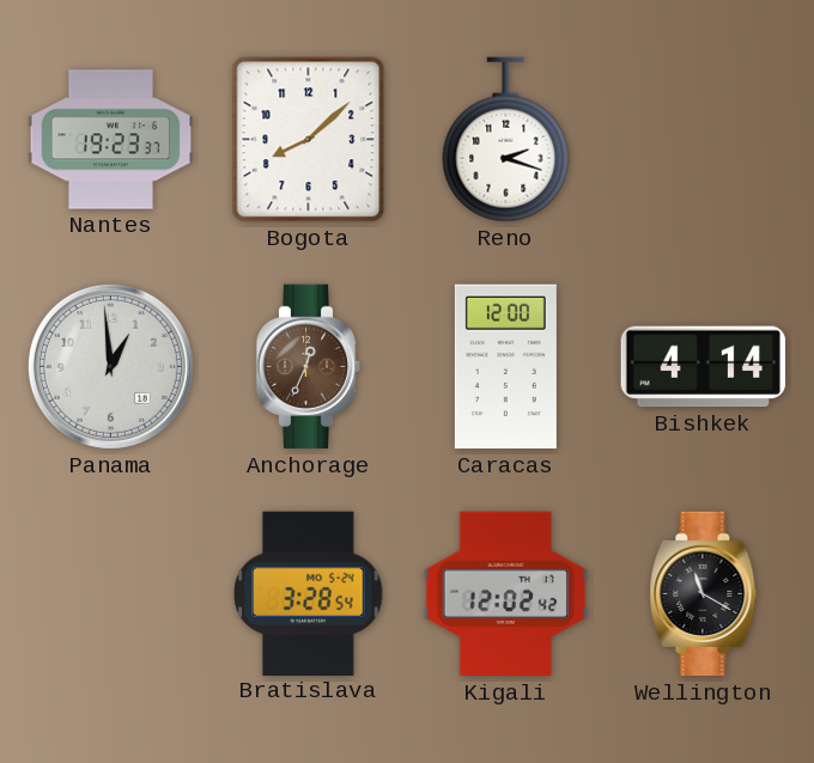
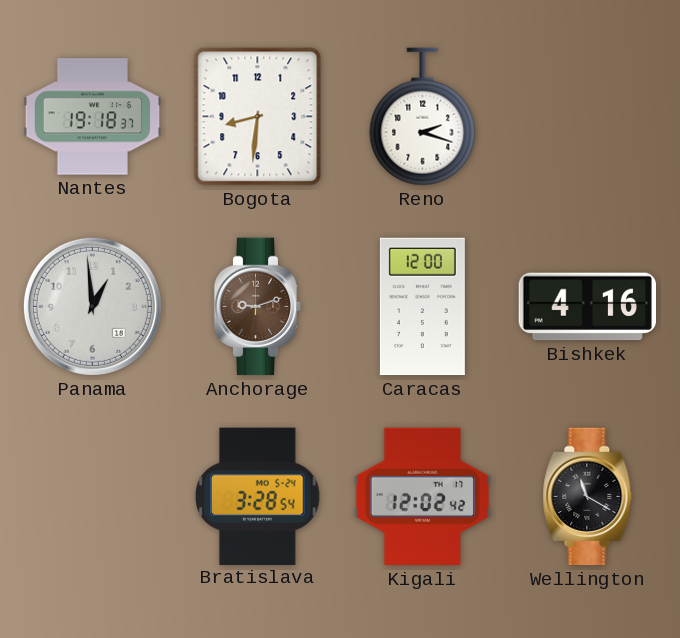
Nantes: 19:23 -> 19:18
Bogota: 8:08 -> 8:31
Anchorage: 12:34 -> 9:12
Bishkek: 4:14 -> 4:16
